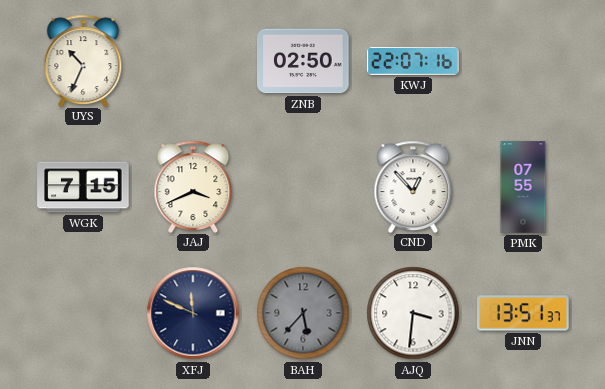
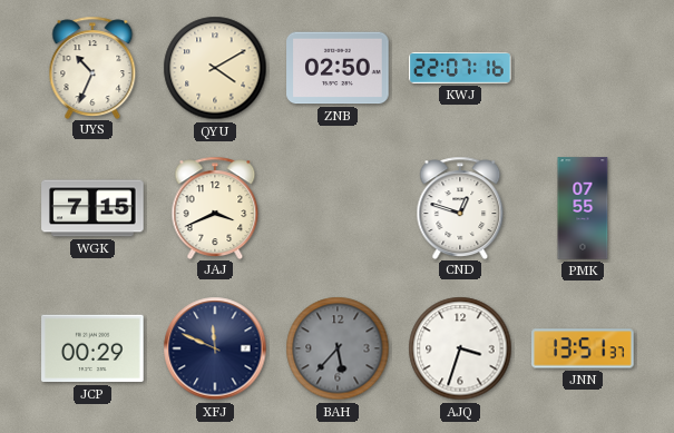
QYU: none -> 4:10
CND: 12:53 -> 12:48
JCP: none -> 00:29
AJQ: 3:31 -> 3:33
